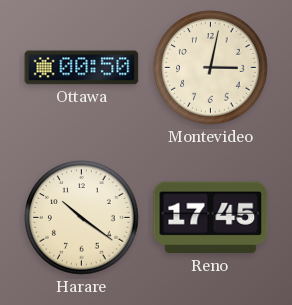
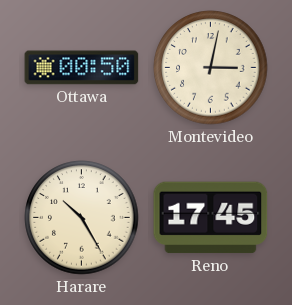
Harare: 10:21 -> 10:25
